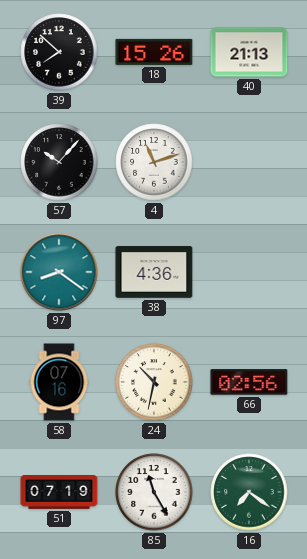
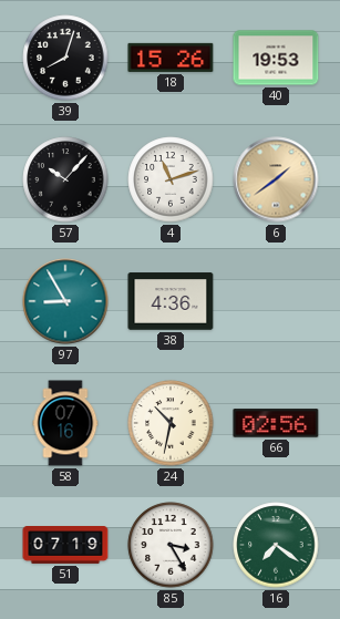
39: 7:52 -> 8:03
40: 21:13 -> 19:53
6: none -> 1:39
97: 8:21 -> 8:55
85: 11:25 -> 3:25
